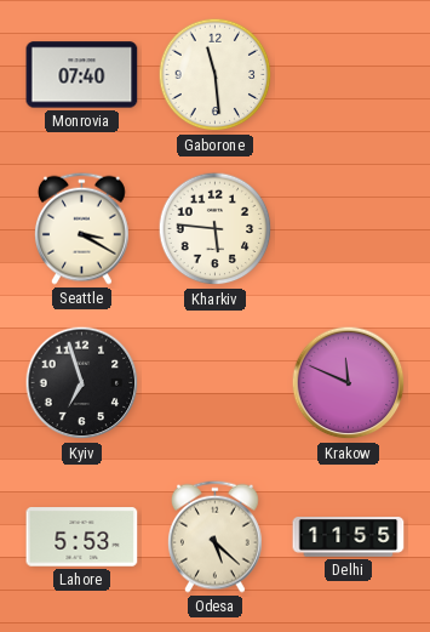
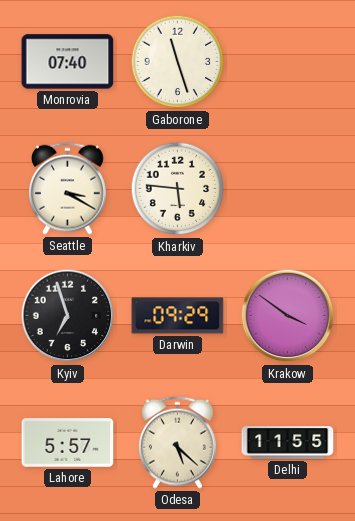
Gaborone: 11:29 -> 11:27
Darwin: none -> 09:29
Krakow: 11:49 -> 3:51
Lahore: 5:53 -> 5:57
